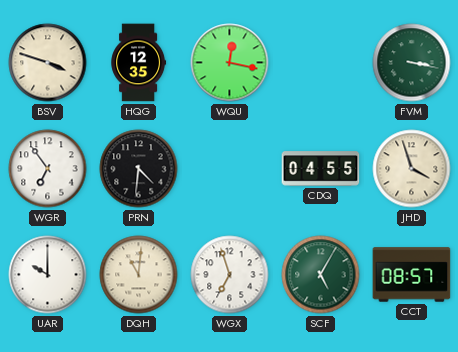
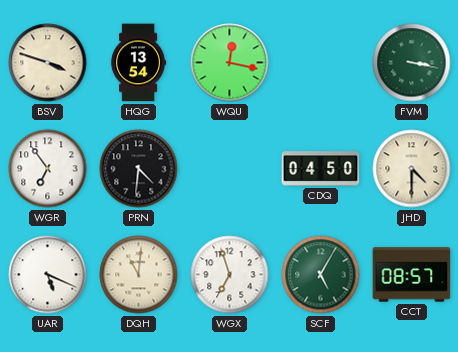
HQG: 12:35 -> 13:54
CDQ: 04:55 -> 04:50
JHD: 3:57 -> 4:30
UAR: 10:00 -> 5:19
